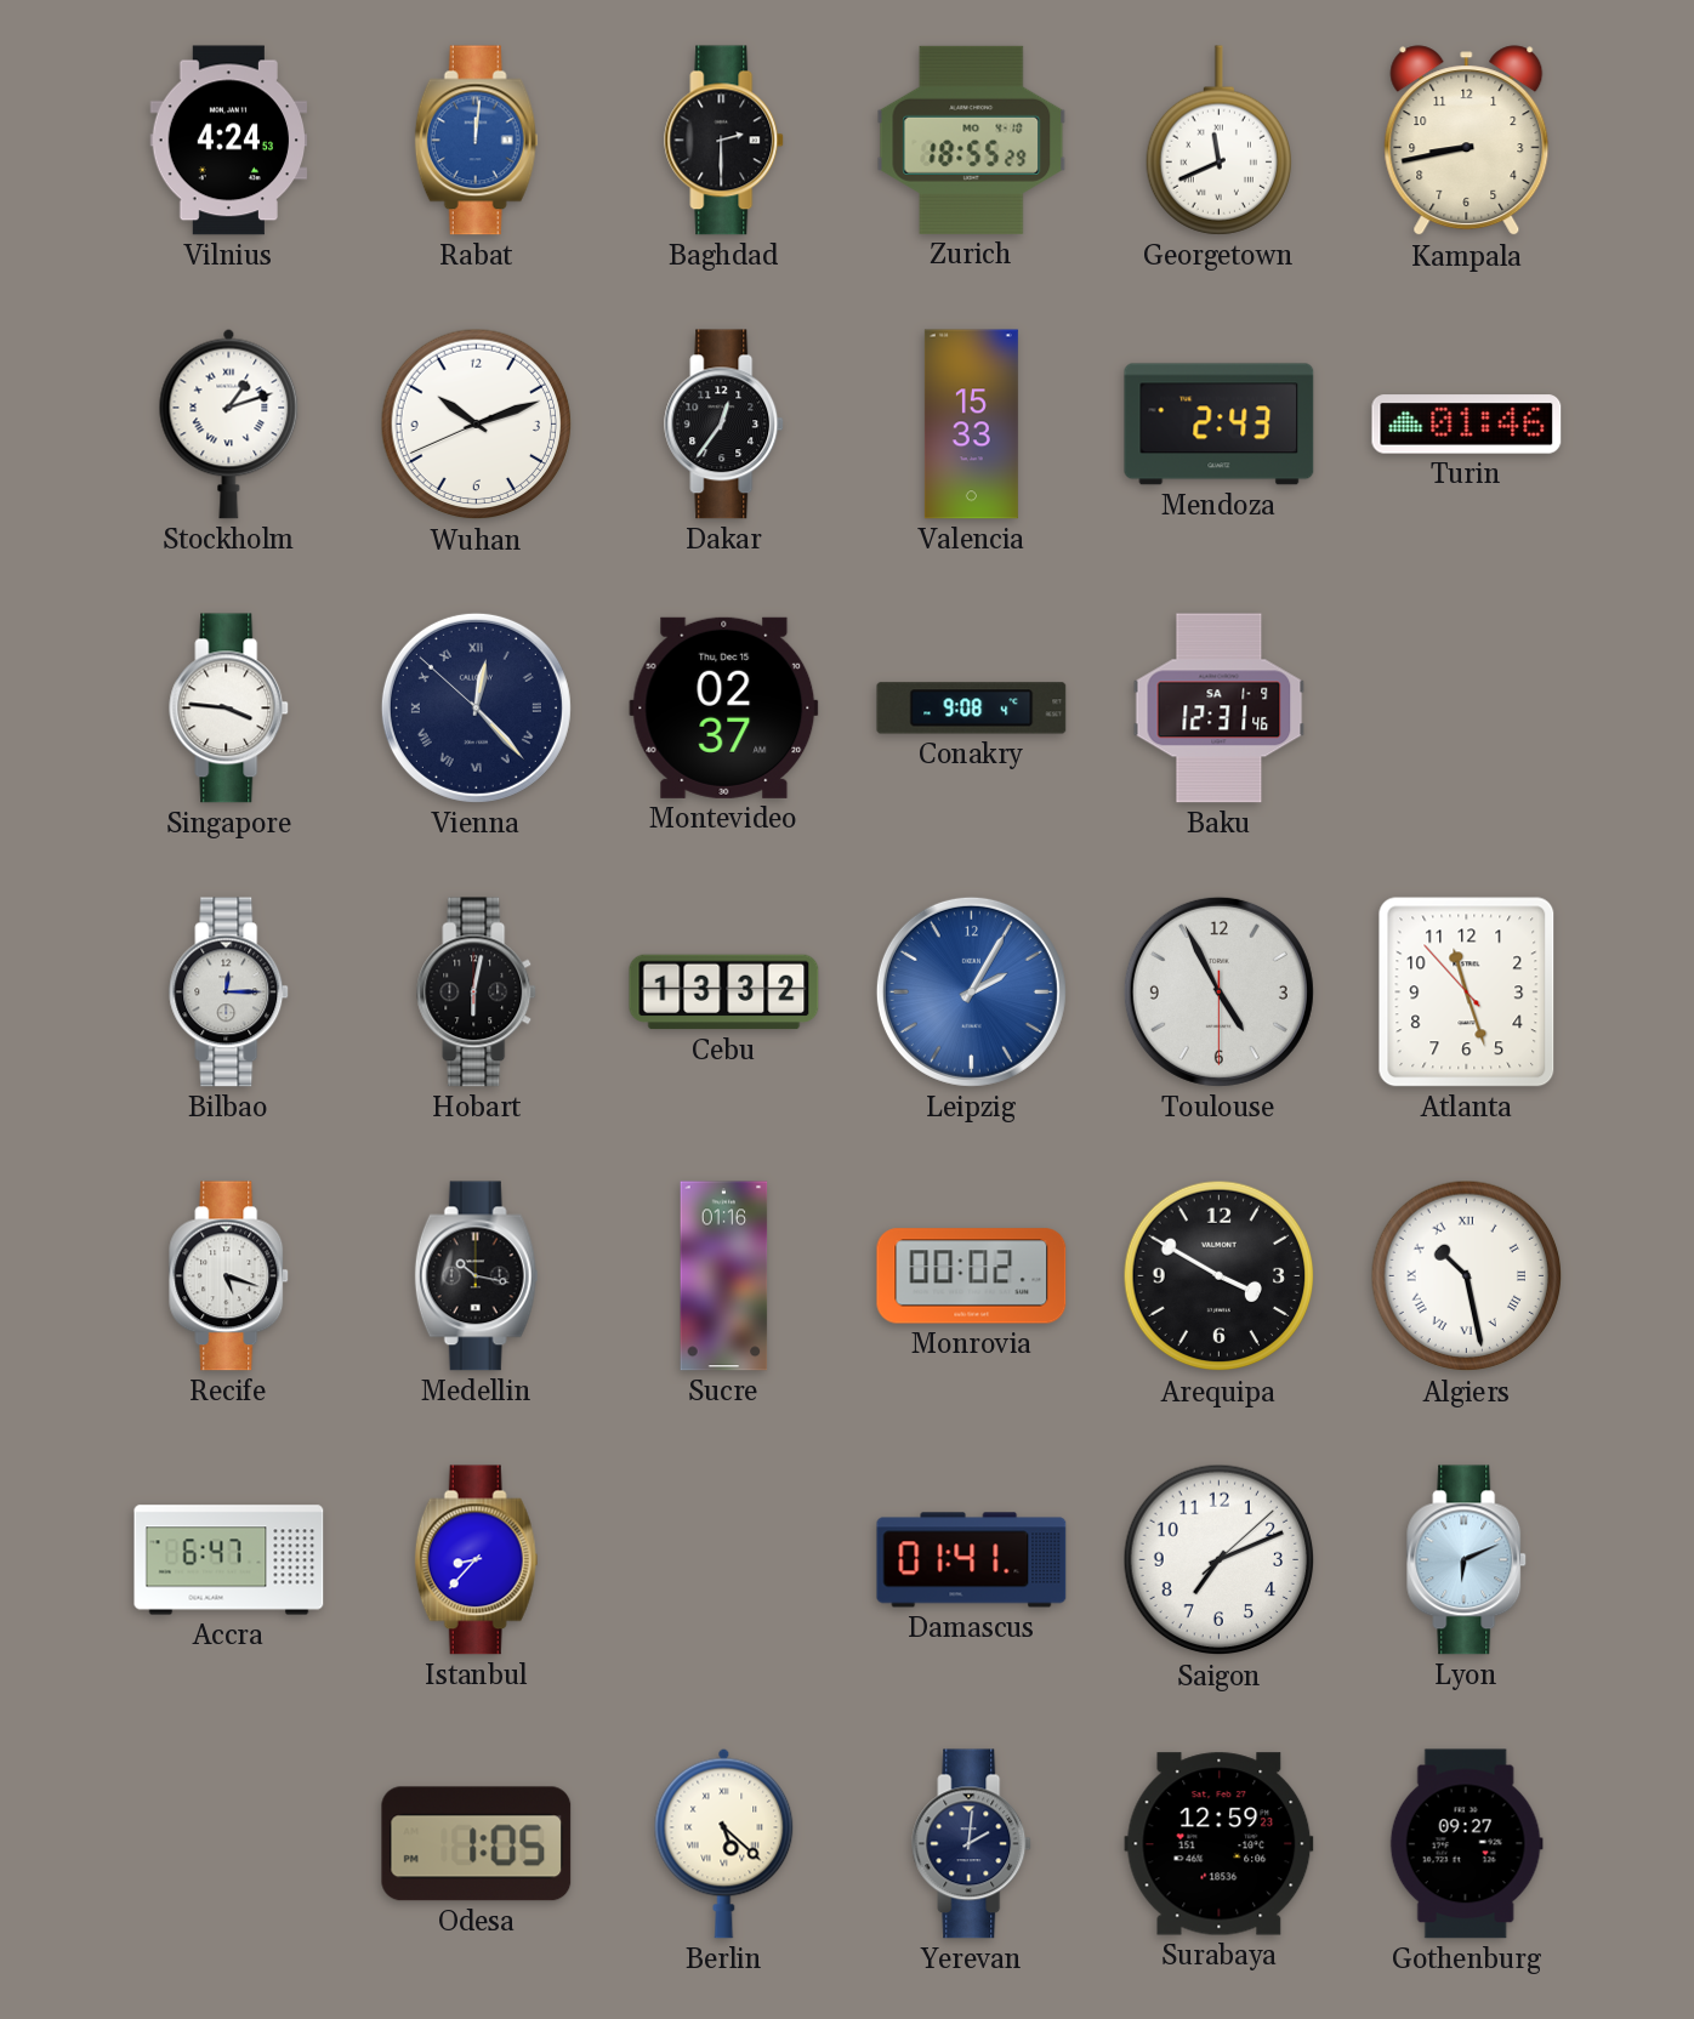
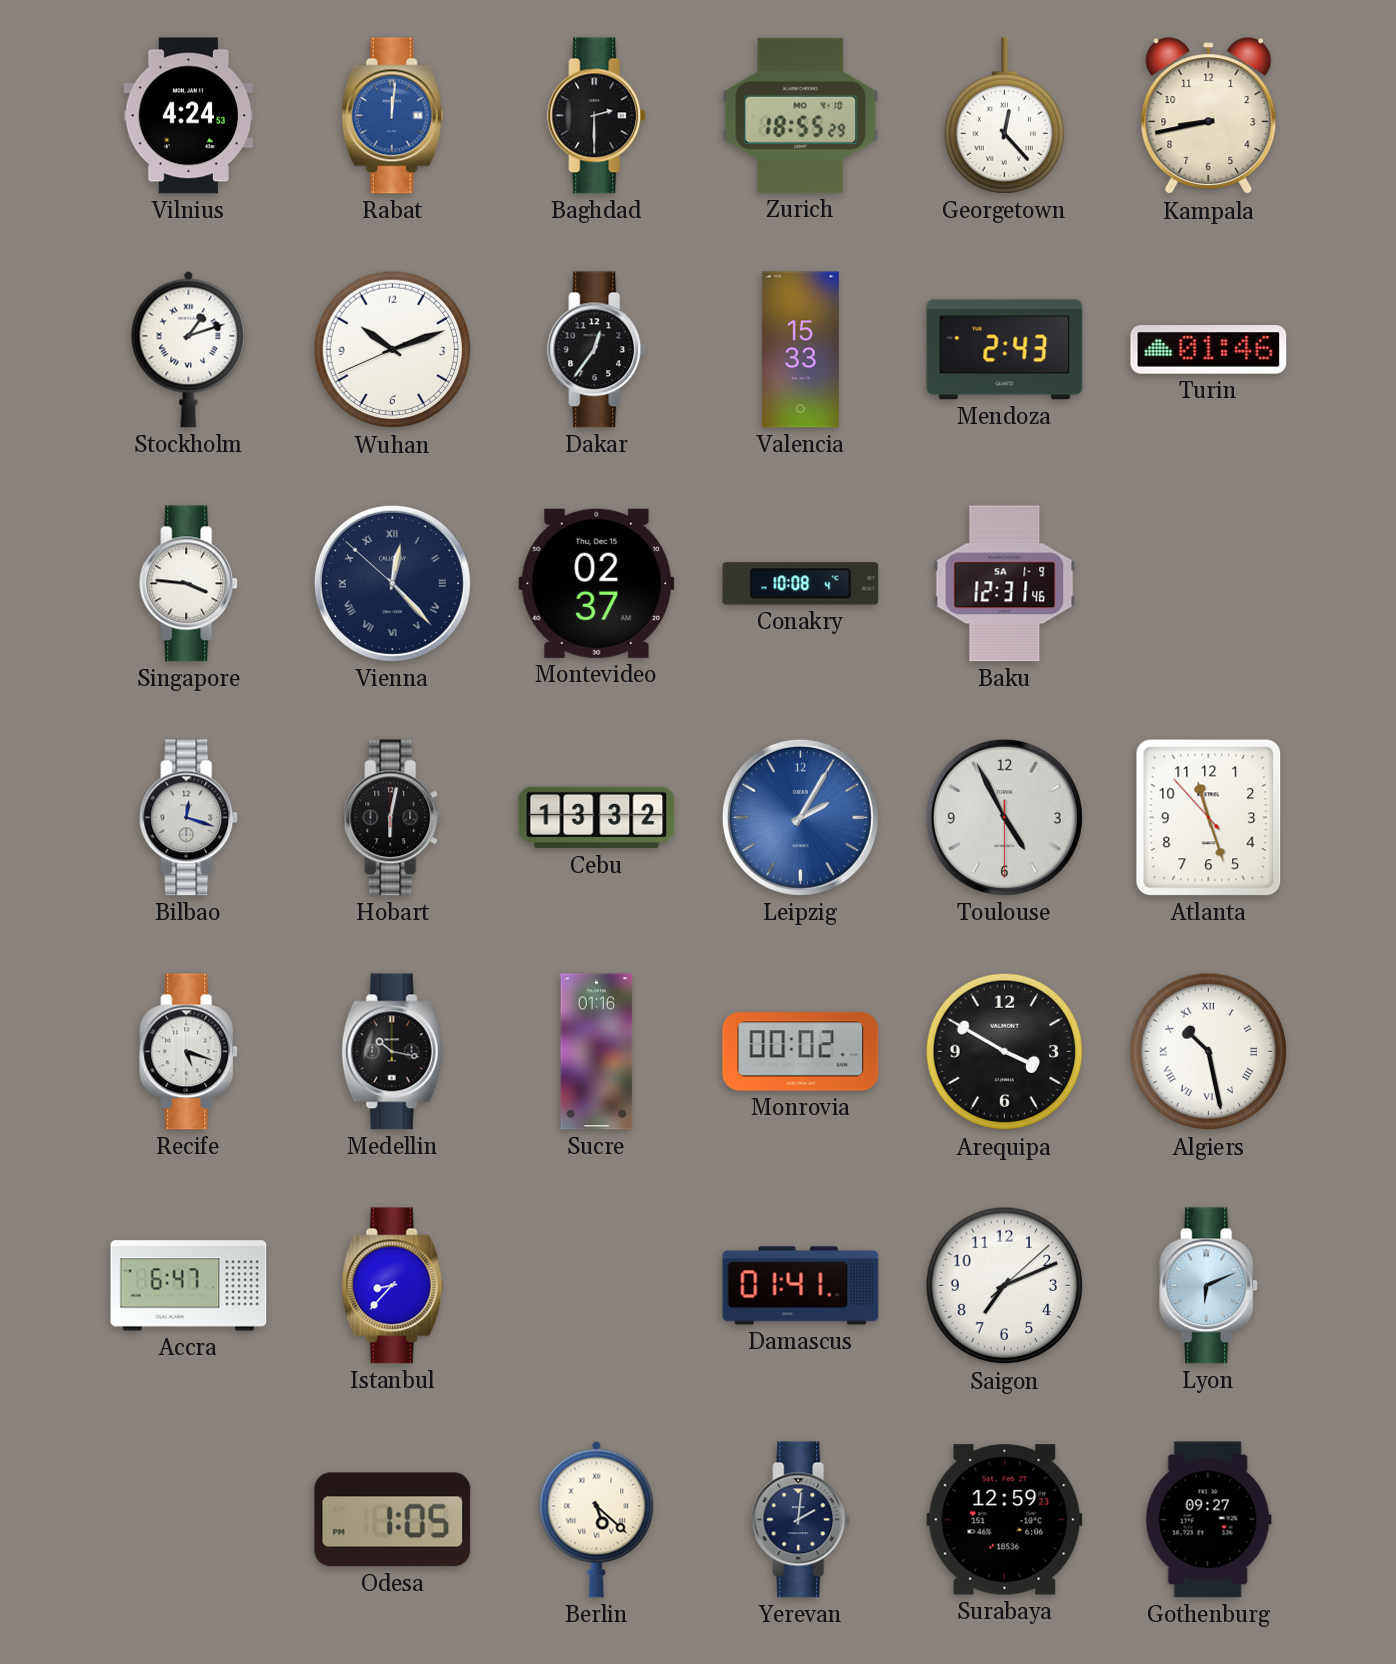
Georgetown: 11:41 -> 12:23
Conakry: 9:08 -> 10:08
Bilbao: 12:15 -> 12:18
